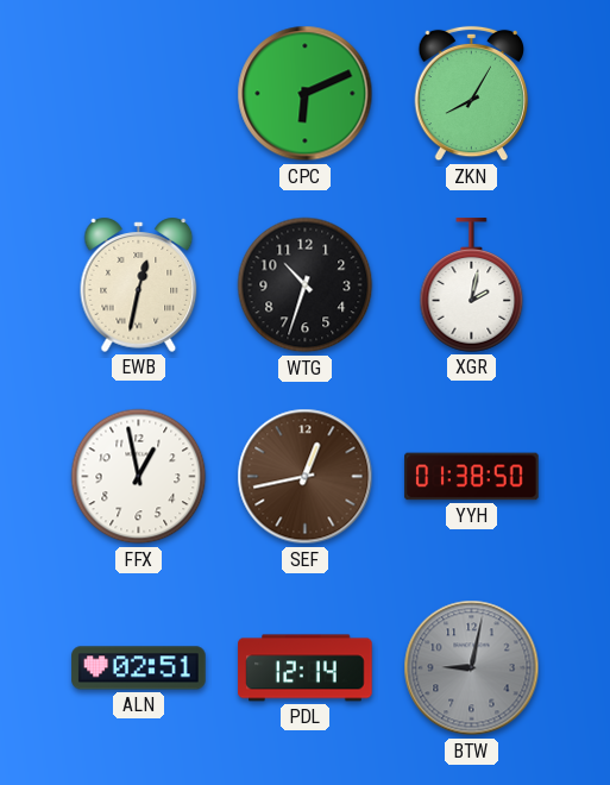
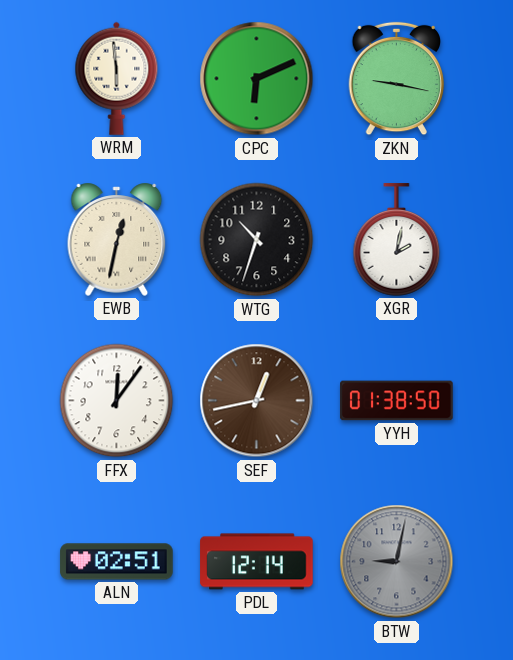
WRM: none -> 5:59
ZKN: 8:05 -> 9:17
FFX: 12:58 -> 12:06
